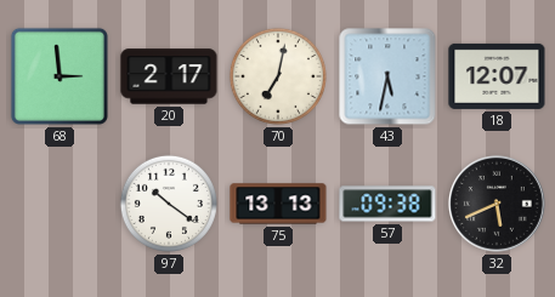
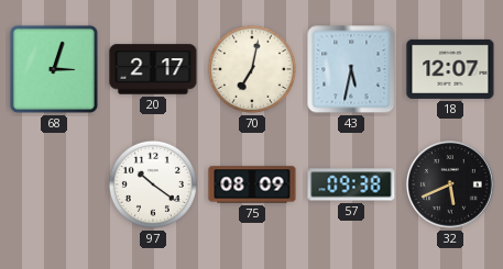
68: 2:59 -> 3:03
75: 13:13 -> 08:09
